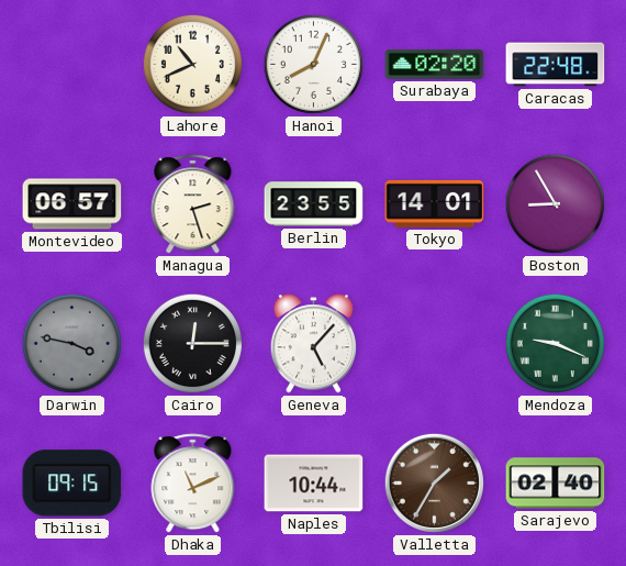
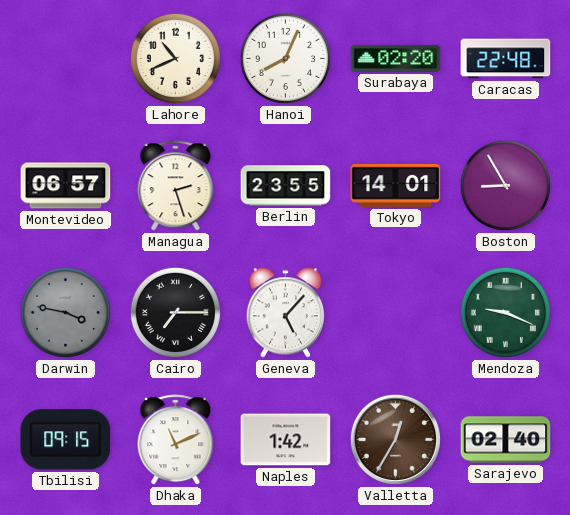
Cairo: 12:15 -> 7:15
Naples: 10:44 -> 1:42
Valletta: 1:35 -> 12:35
